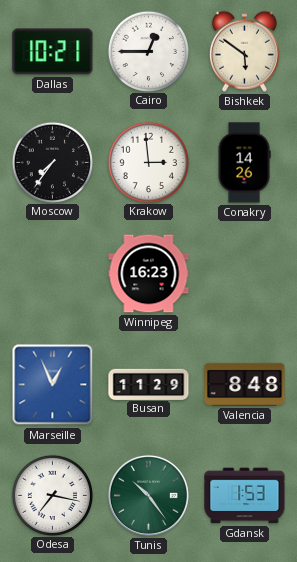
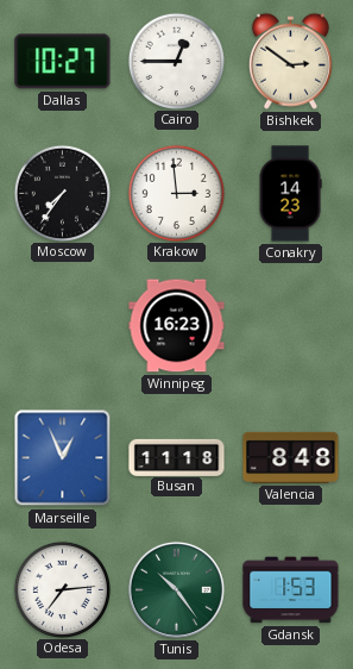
Dallas: 10:21 -> 10:27
Bishkek: 5:51 -> 2:51
Conakry: 14:26 -> 14:23
Busan: 11:29 -> 11:18
Odesa: 7:17 -> 7:14
